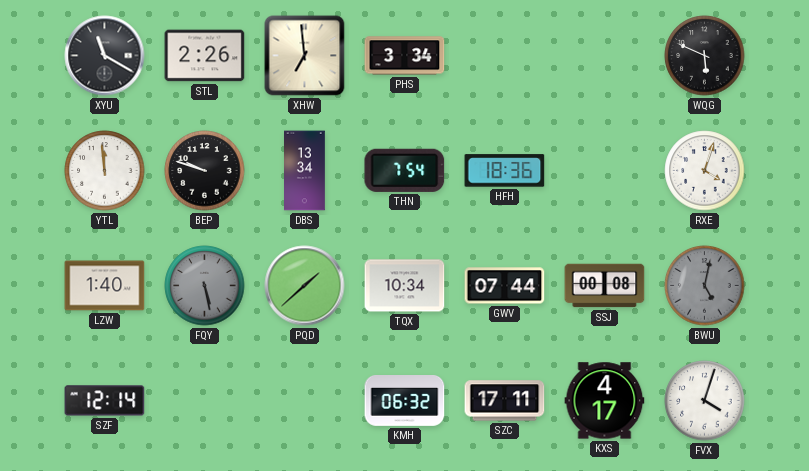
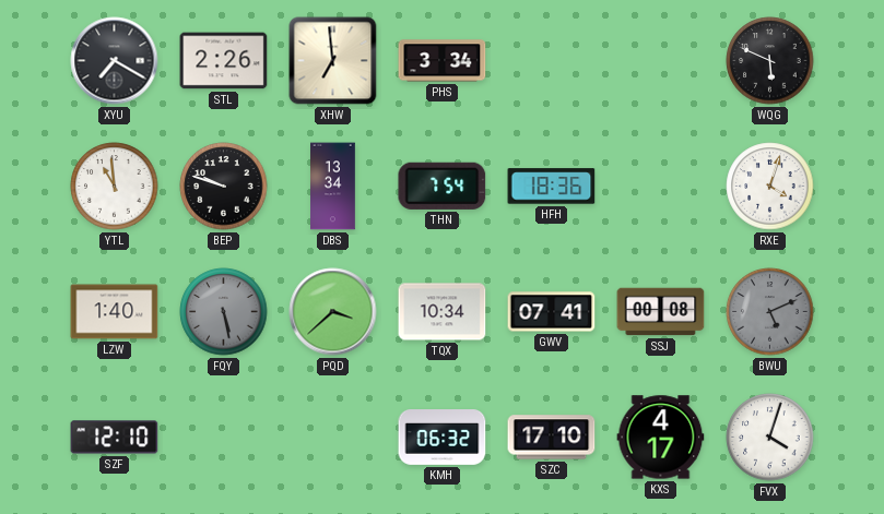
XYU: 11:20 -> 7:20
YTL: 11:59 -> 10:59
PQD: 1:38 -> 3:38
GWV: 07:44 -> 07:41
BWU: 5:02 -> 5:11
SZF: 12:14 -> 12:10
SZC: 17:11 -> 17:10
